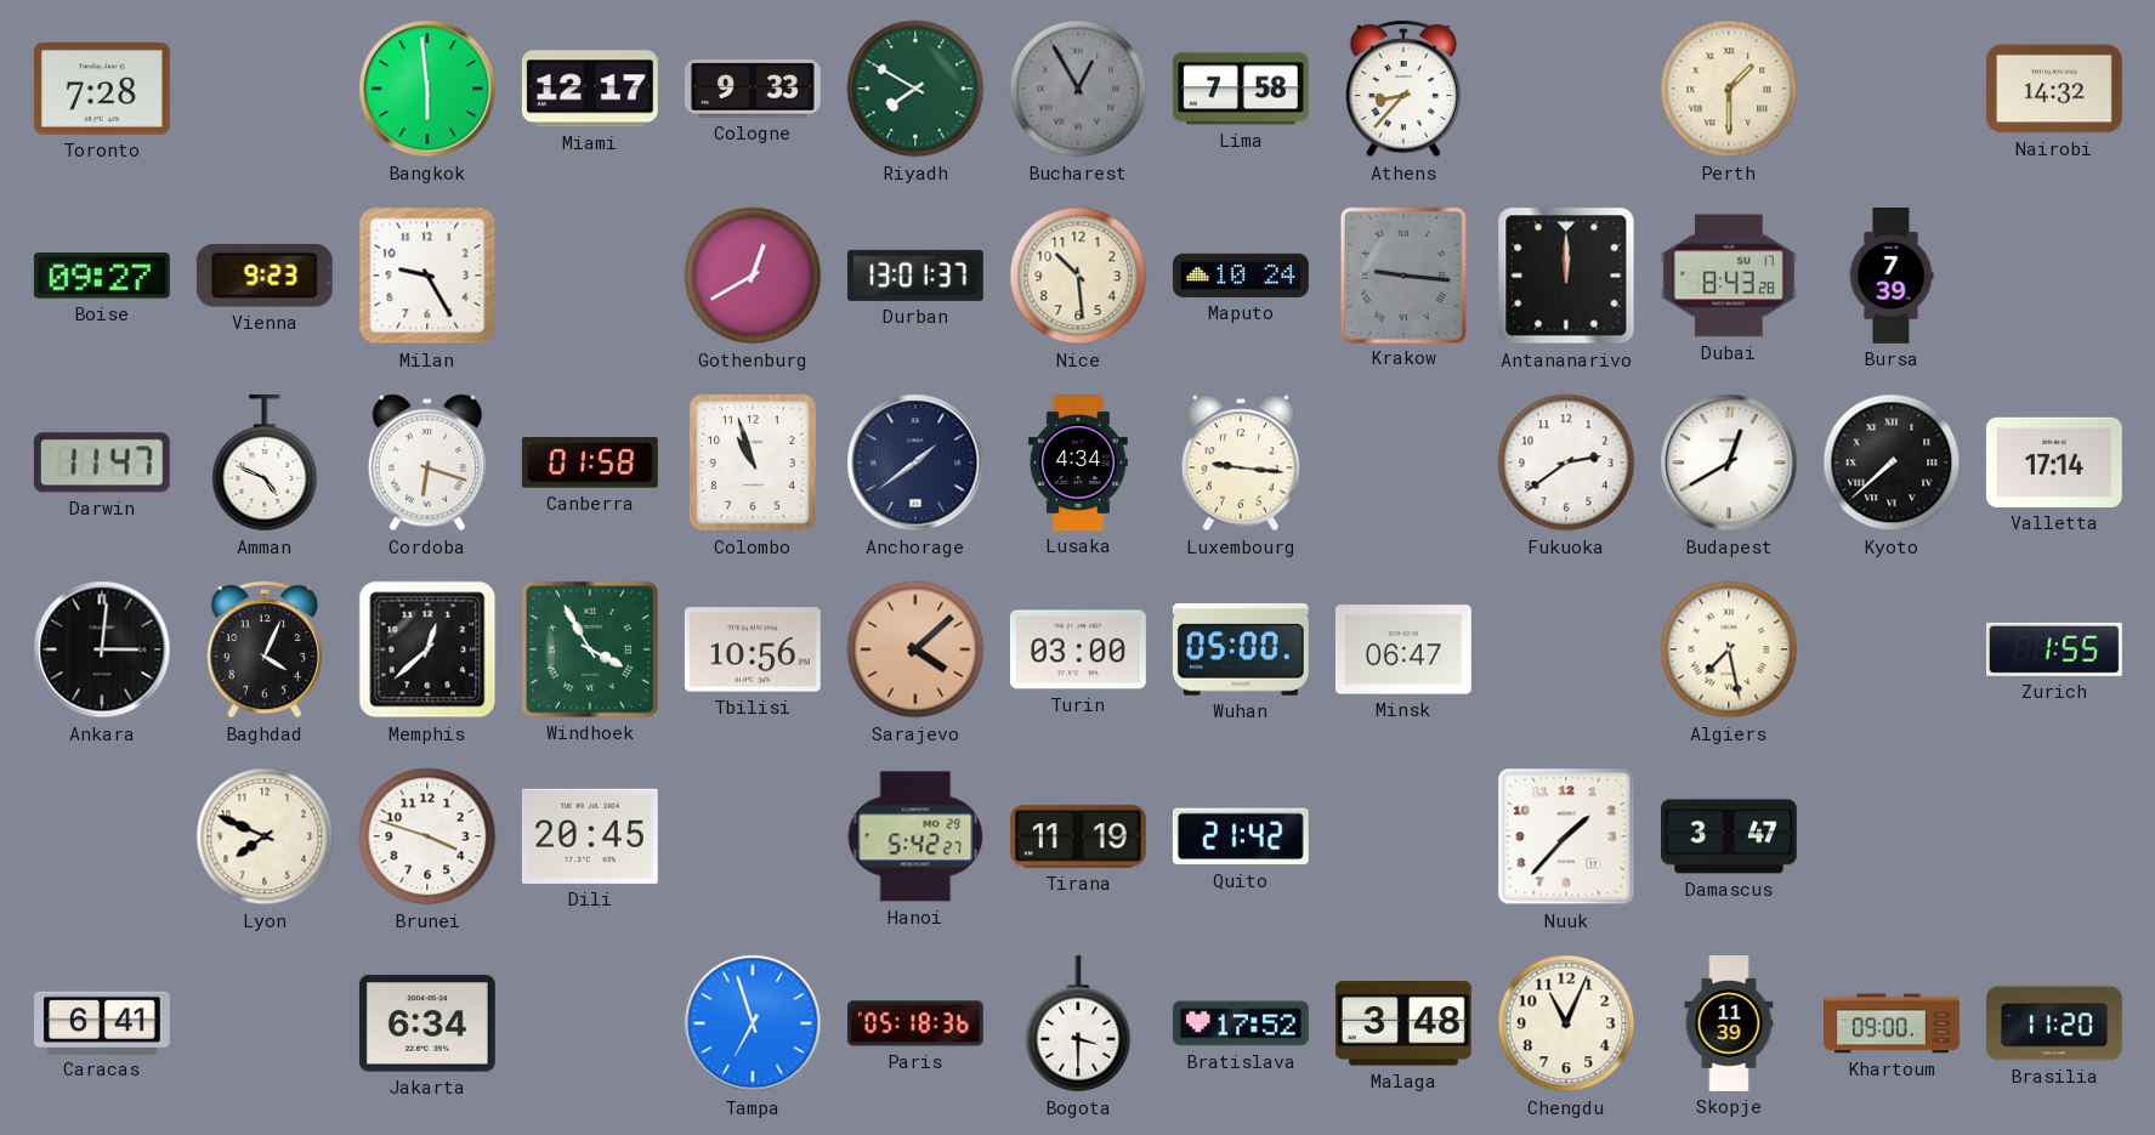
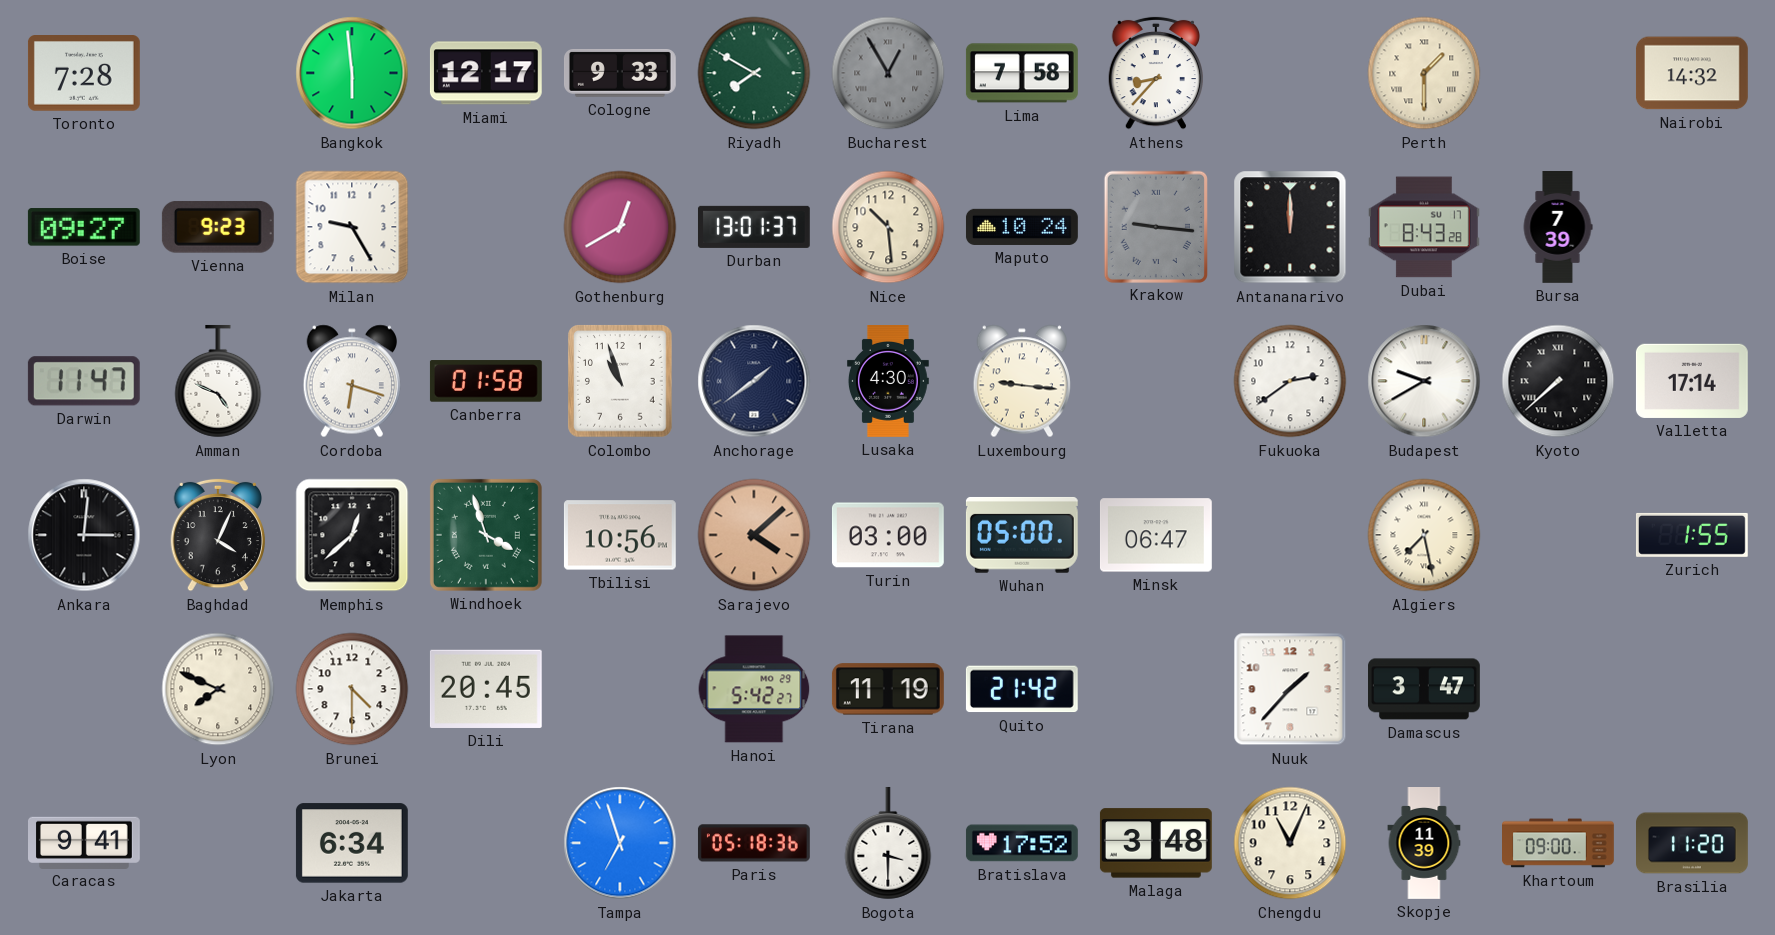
Lusaka: 4:34 -> 4:30
Budapest: 12:40 -> 9:40
Windhoek: 3:55 -> 3:57
Brunei: 3:48 -> 4:30
Caracas: 6:41 -> 9:41
